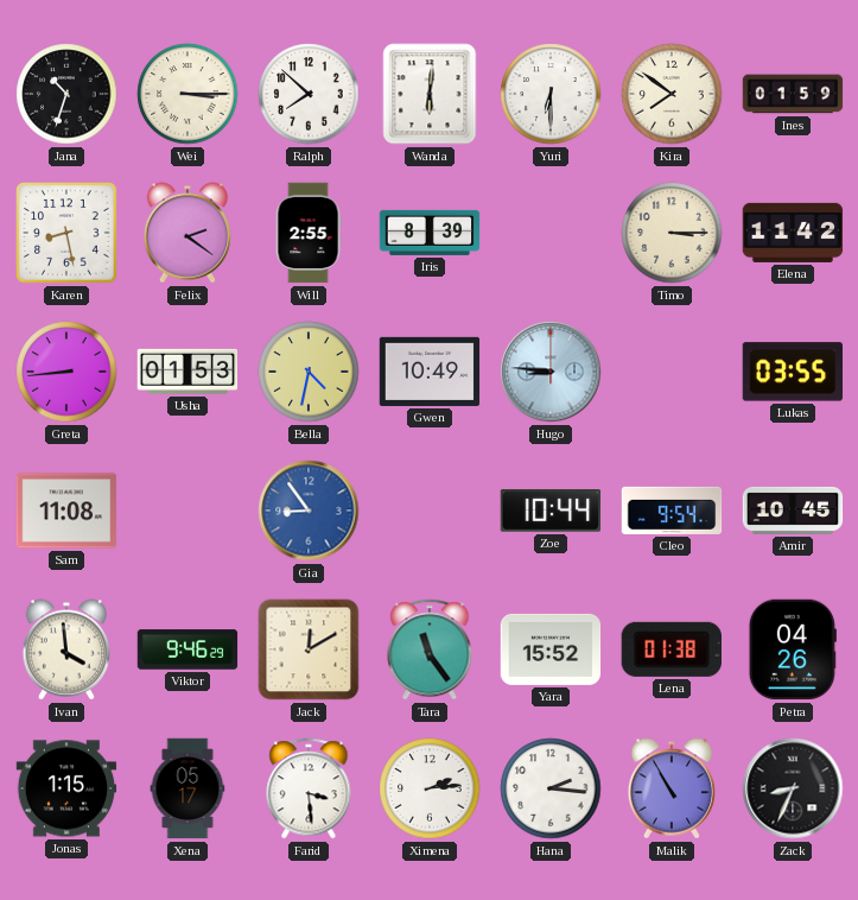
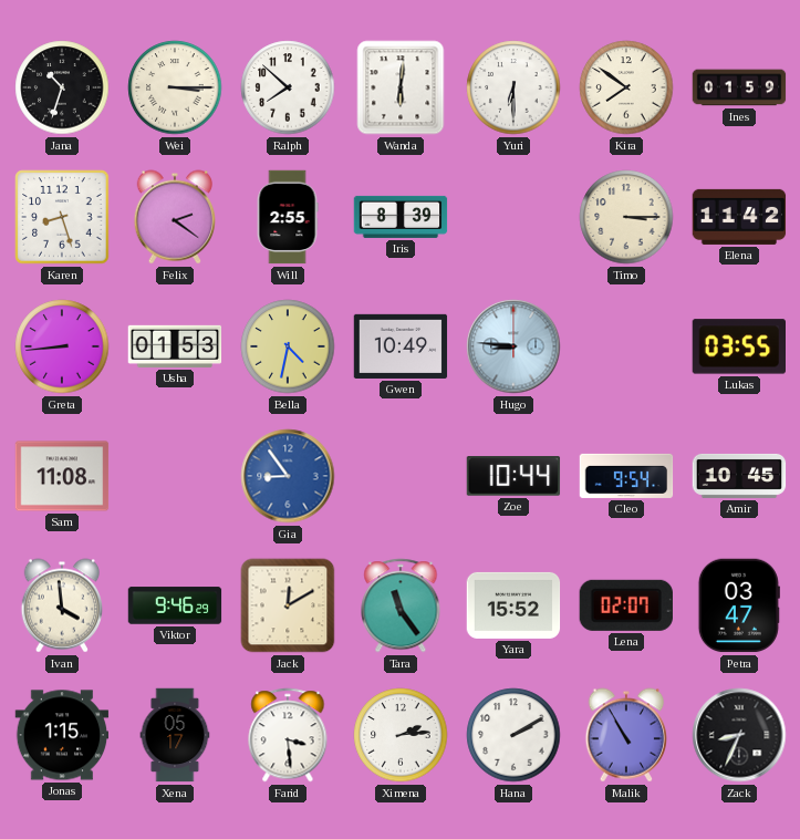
Karen: 8:28 -> 8:27
Lena: 01:38 -> 02:07
Petra: 04:26 -> 03:47
Hana: 2:16 -> 2:10
